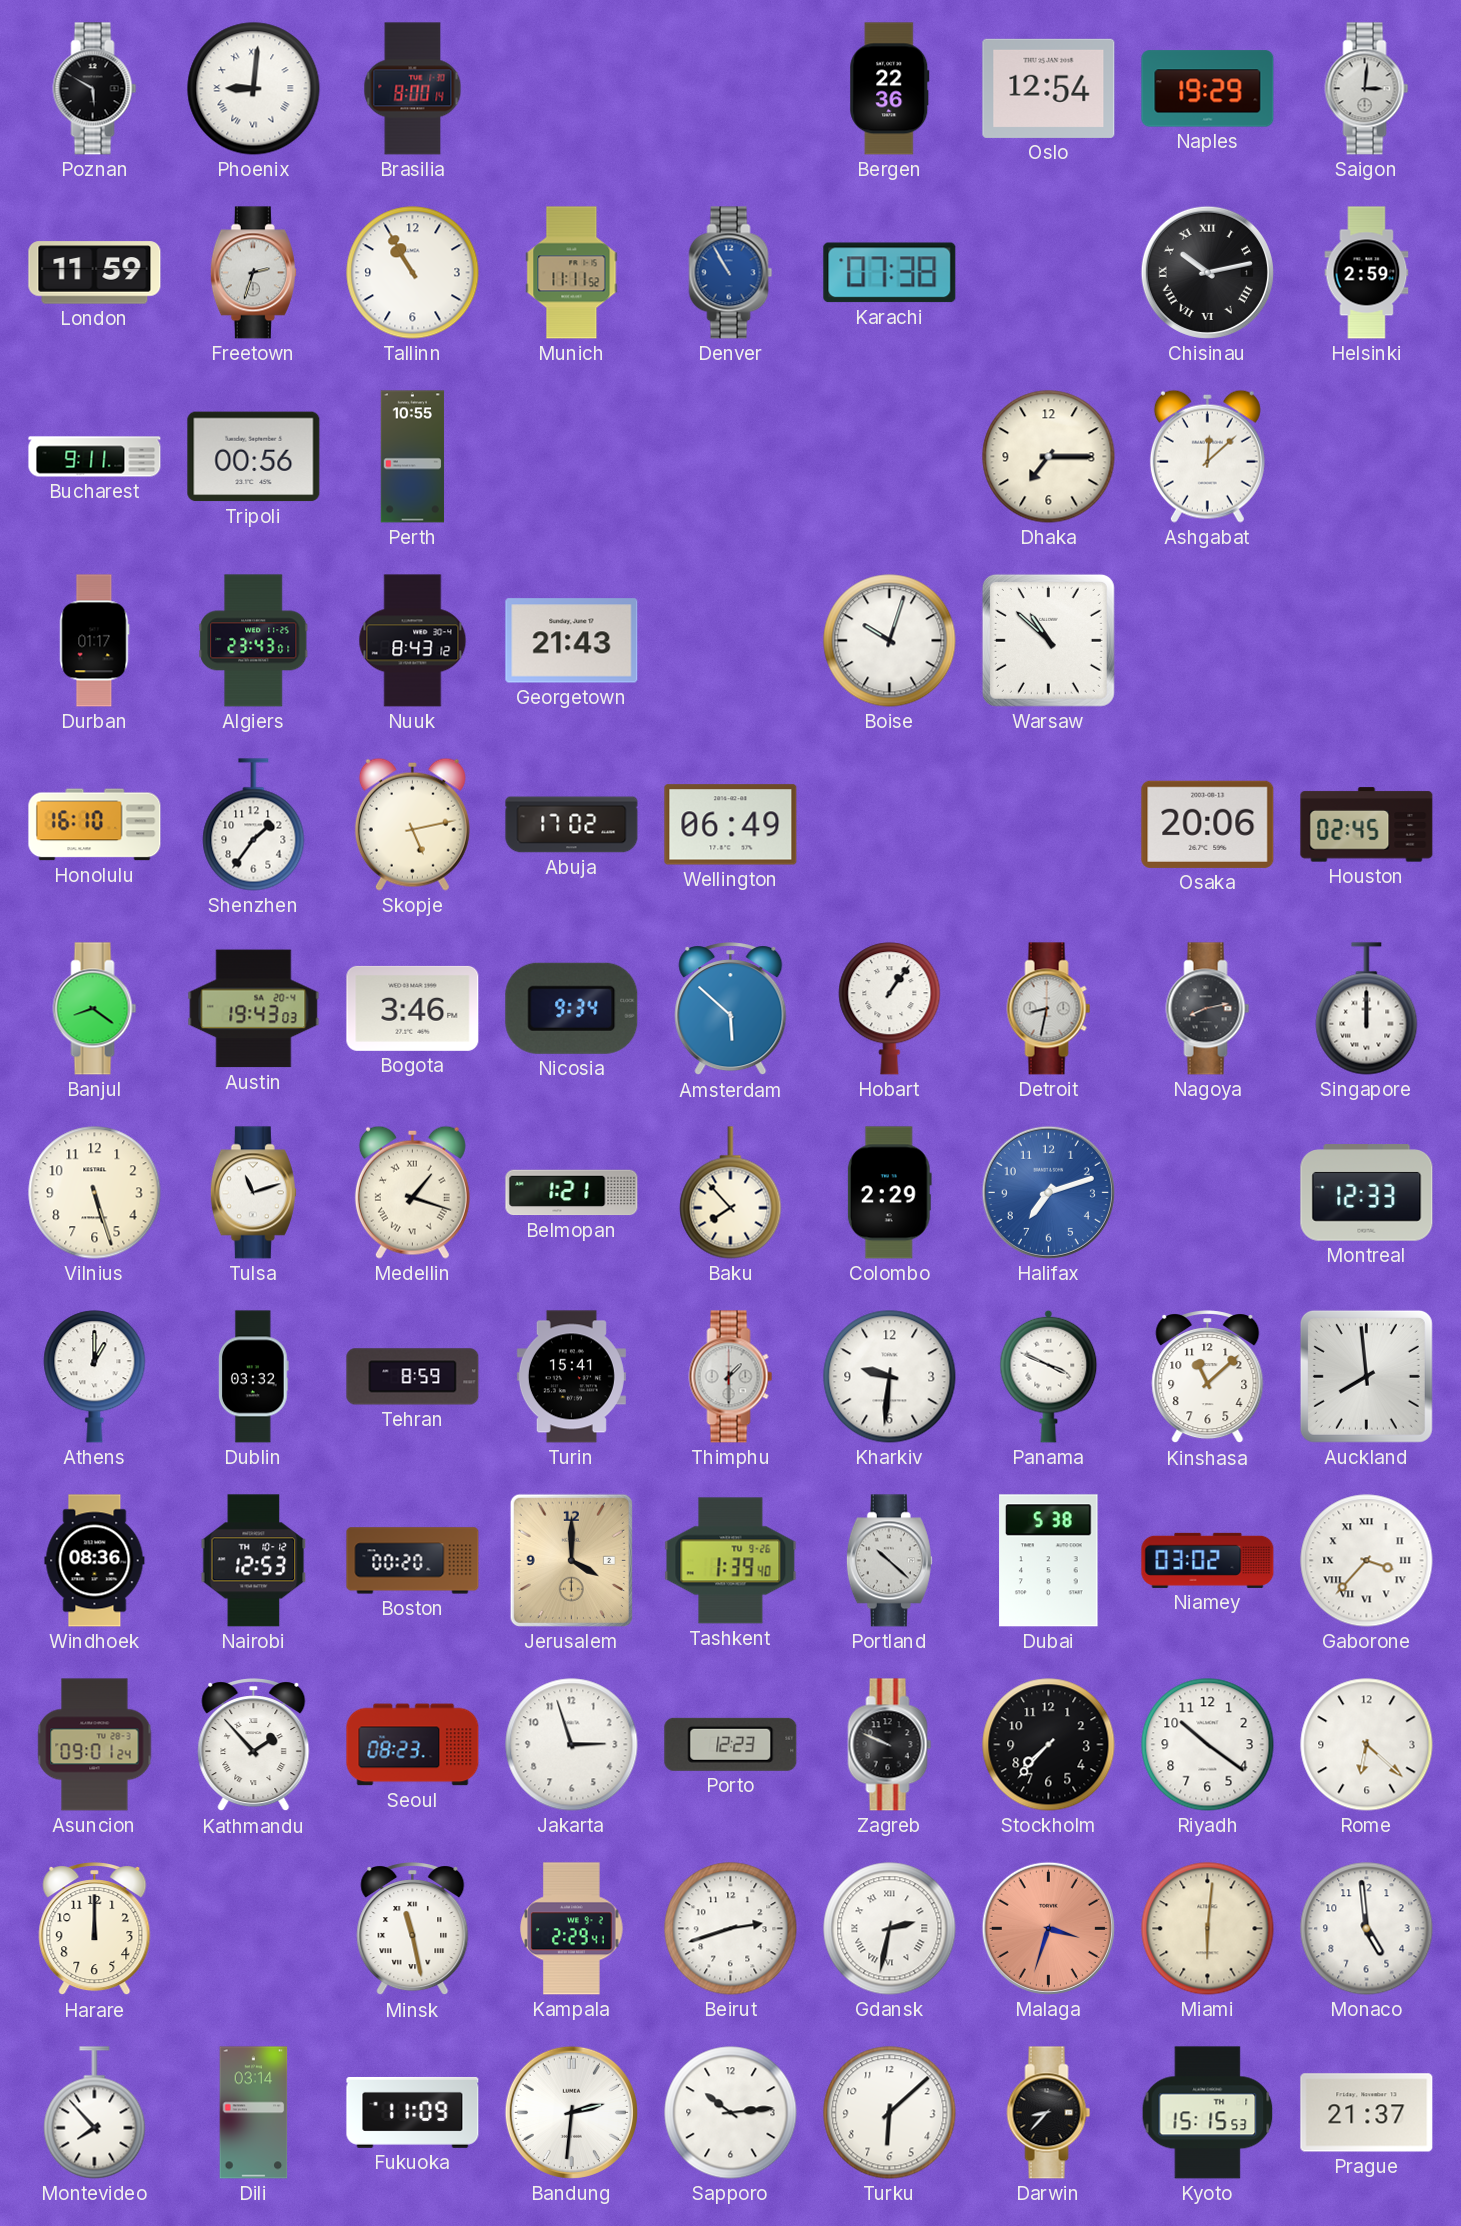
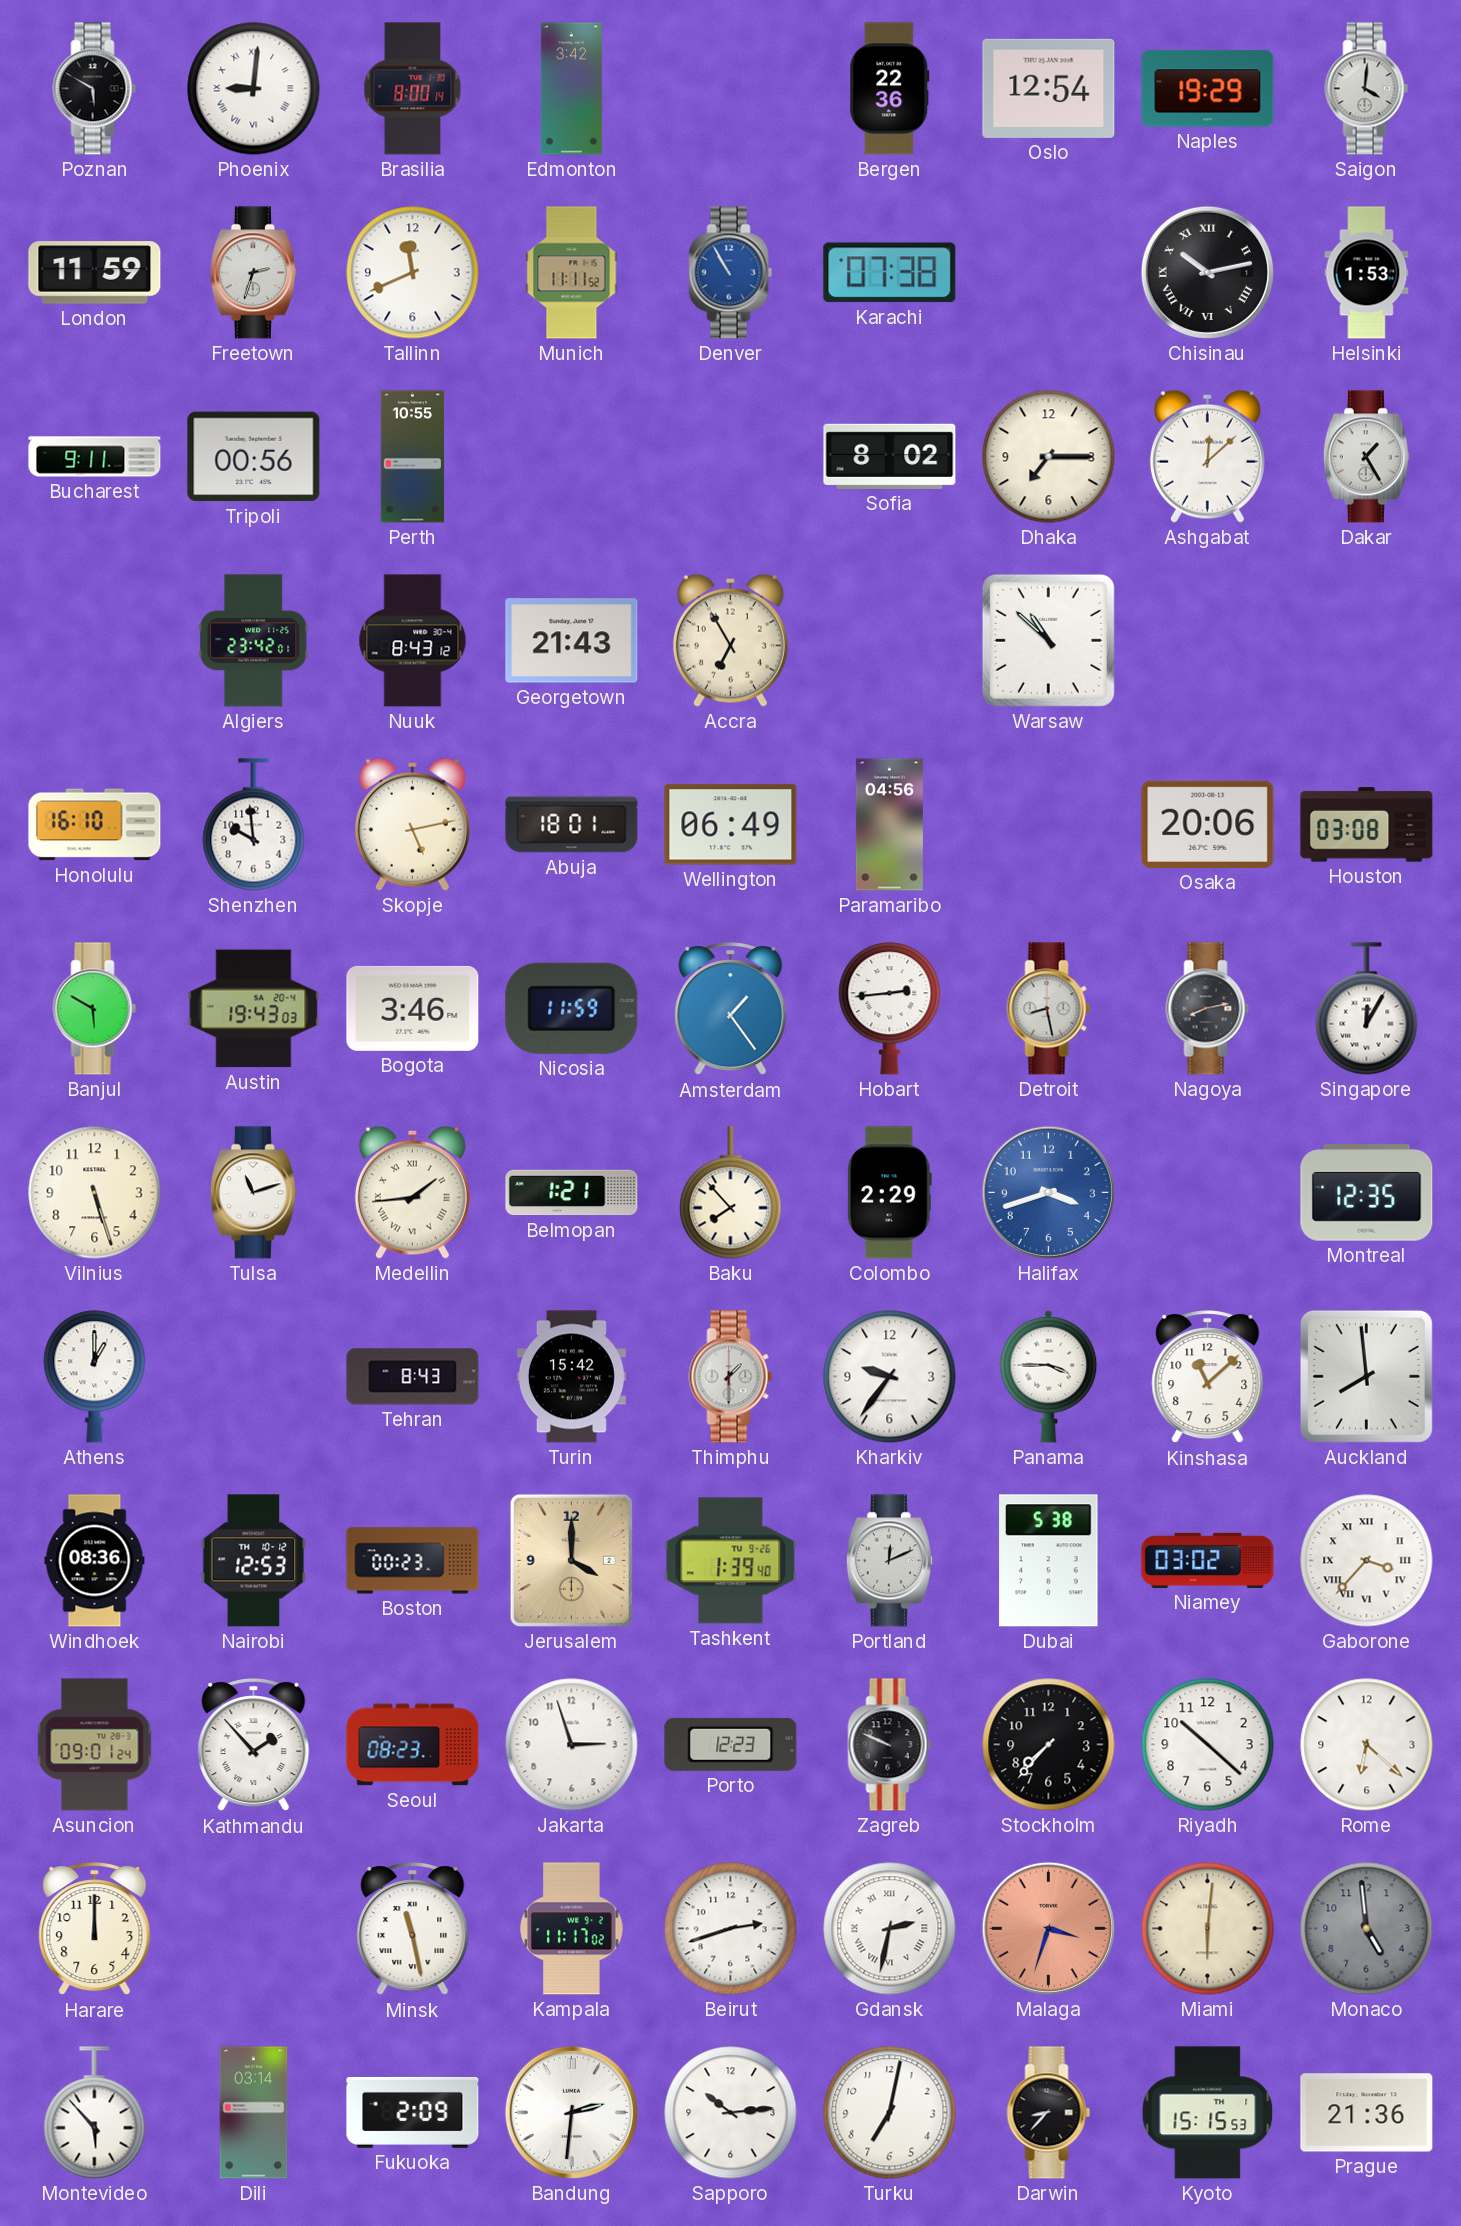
Edmonton: none -> 3:42
Saigon: 3:01 -> 4:01
Tallinn: 10:55 -> 11:41
Helsinki: 2:59 -> 1:53
Sofia: none -> 8:02
Dakar: none -> 1:25
Durban: 01:17 -> none
Algiers: 23:43 -> 23:42
Accra: none -> 6:55
Boise: 10:03 -> none
Shenzhen: 1:36 -> 9:59
Abuja: 17:02 -> 18:01
Paramaribo: none -> 04:56
Houston: 02:45 -> 03:08
Banjul: 8:21 -> 5:50
Nicosia: 9:34 -> 11:59
Amsterdam: 5:52 -> 1:24
Hobart: 1:06 -> 2:44
Detroit: 8:32 -> 8:28
Singapore: 12:00 -> 12:05
Medellin: 1:18 -> 1:44
Halifax: 7:12 -> 3:42
Montreal: 12:33 -> 12:35
Dublin: 03:32 -> none
Tehran: 8:59 -> 8:43
Turin: 15:41 -> 15:42
Kharkiv: 9:31 -> 9:36
Panama: 3:49 -> 3:45
Boston: 00:20 -> 00:23
Portland: 10:22 -> 12:11
Riyadh: 10:21 -> 10:22
Kampala: 2:29 -> 11:17
Monaco dial: white -> grey
Montevideo: 7:53 -> 5:53
Fukuoka: 11:09 -> 2:09
Turku: 6:08 -> 7:02
Prague: 21:37 -> 21:36
